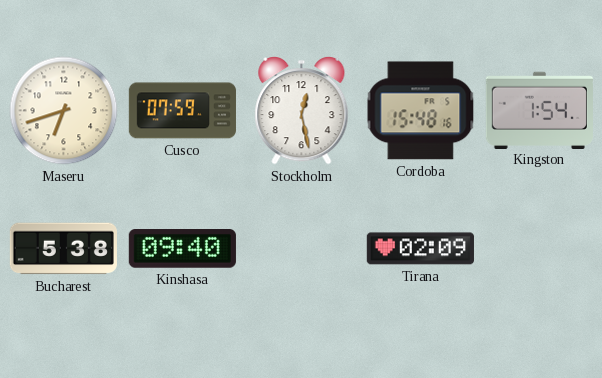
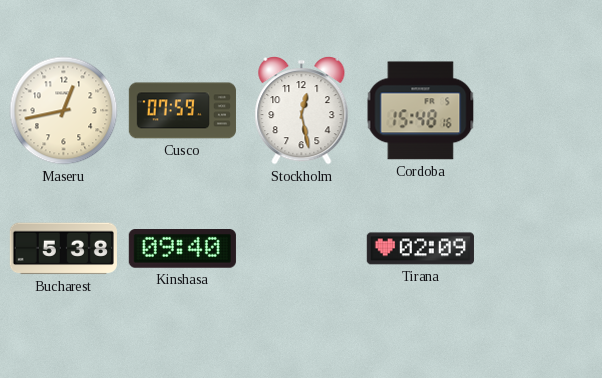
Maseru: 6:42 -> 12:43
Kingston: 1:54 -> none
